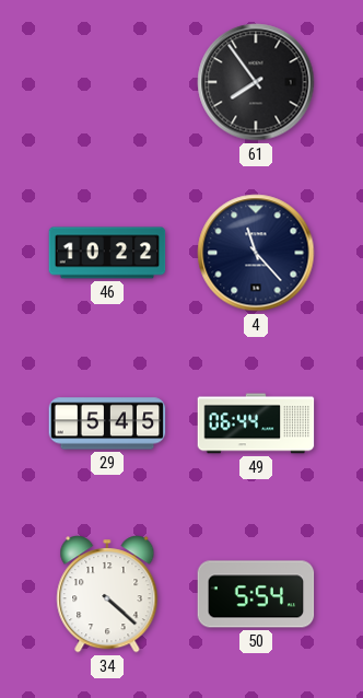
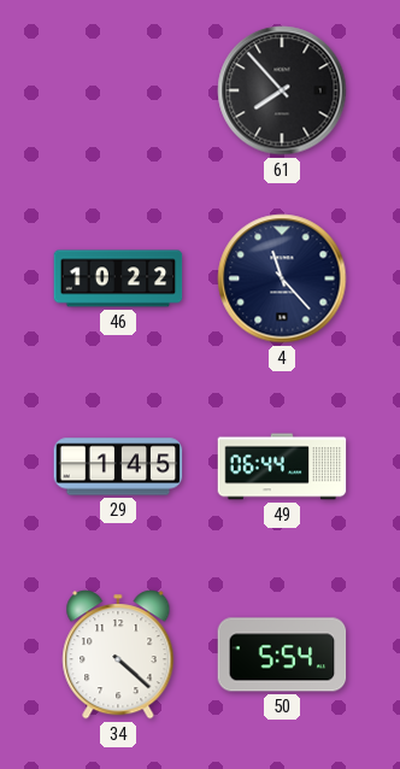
61: 7:54 -> 7:53
29: 5:45 -> 1:45
